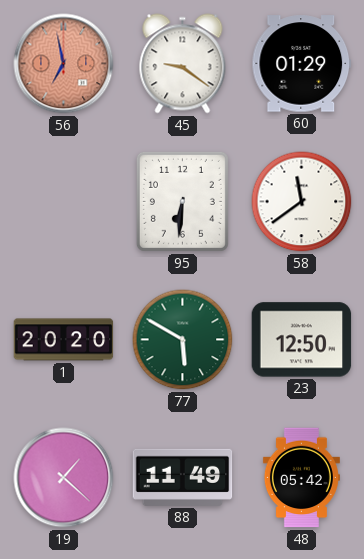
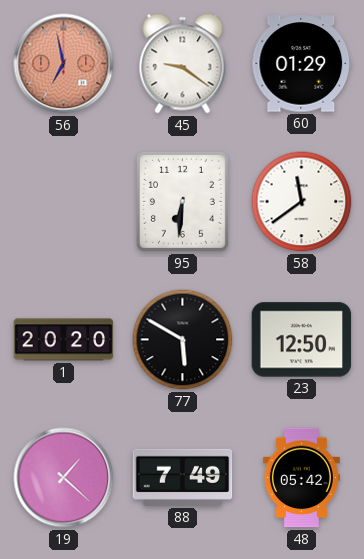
77 dial: green -> black
88: 11:49 -> 7:49
